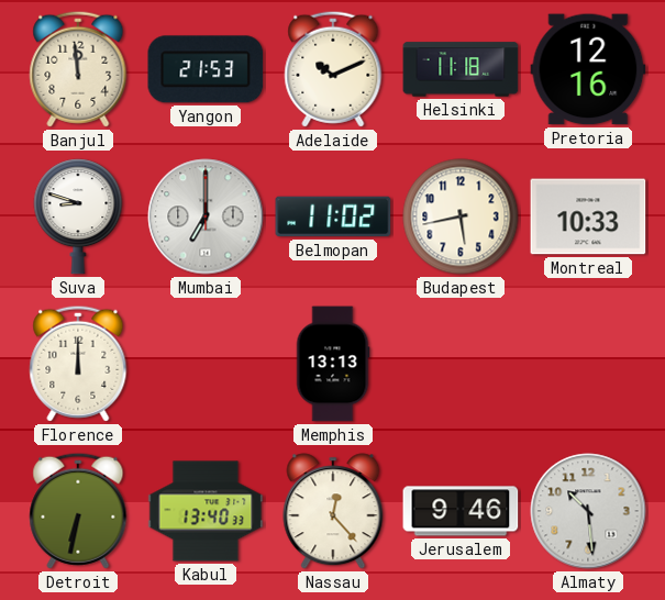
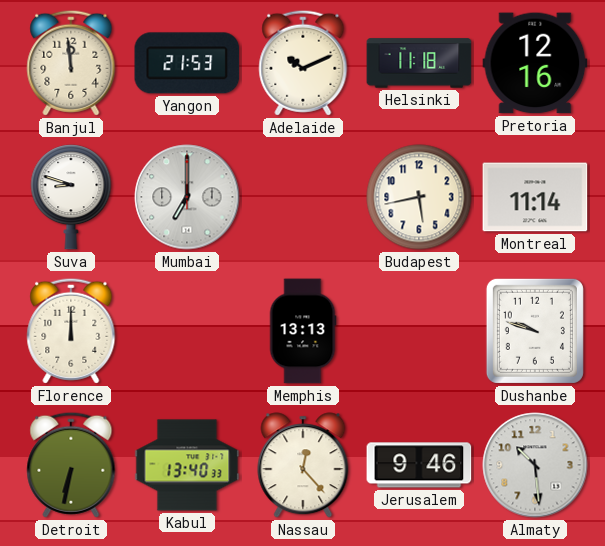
Belmopan: 11:02 -> none
Montreal: 10:33 -> 11:14
Dushanbe: none -> 9:48
